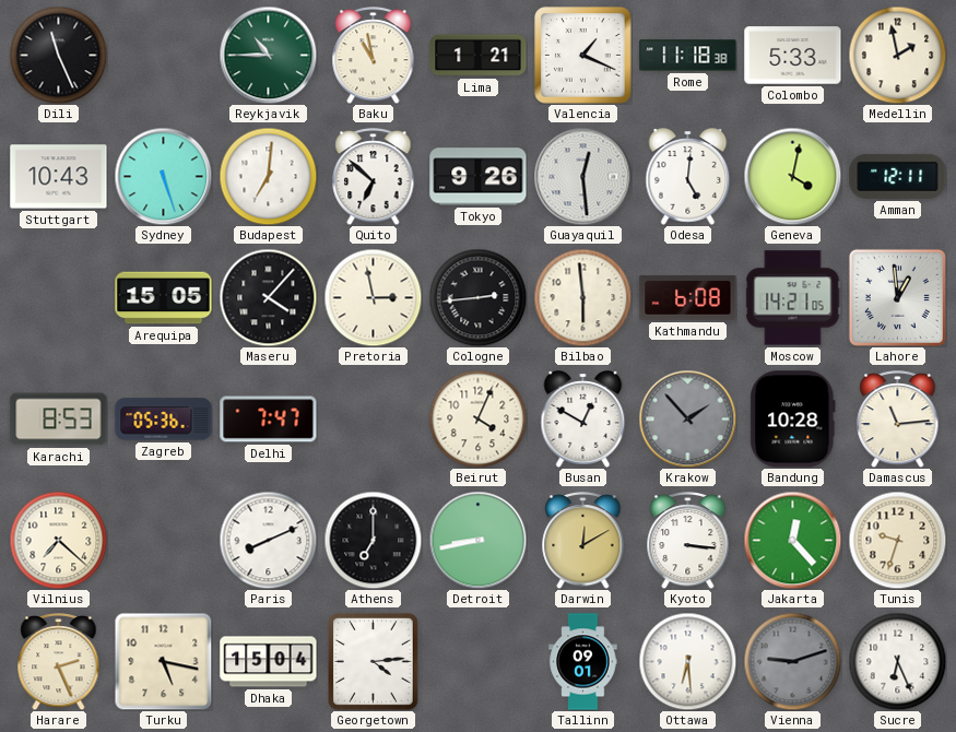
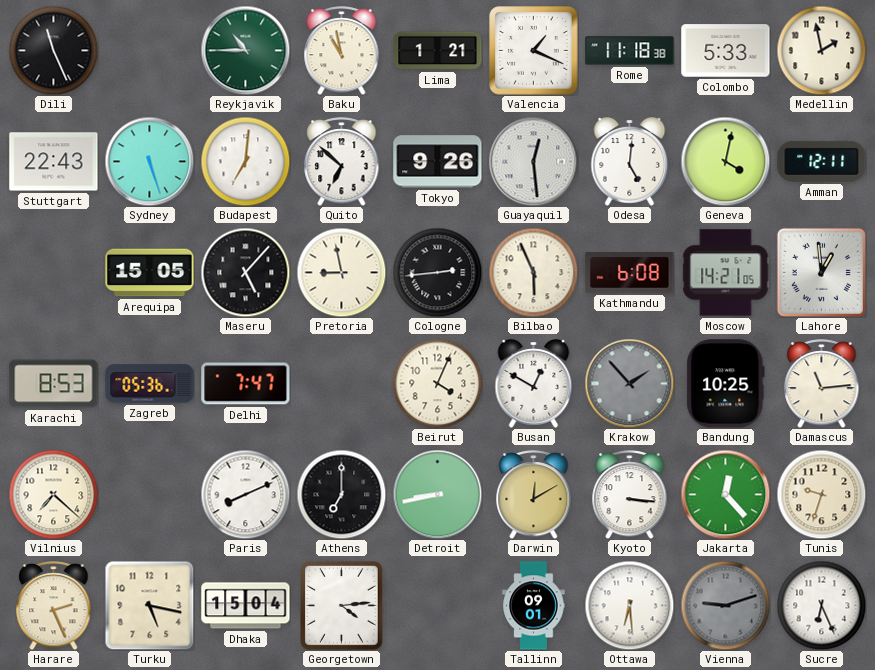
Stuttgart: 10:43 -> 22:43
Maseru: 4:07 -> 5:07
Pretoria: 2:58 -> 8:58
Bilbao: 5:59 -> 5:56
Bandung: 10:28 -> 10:25
